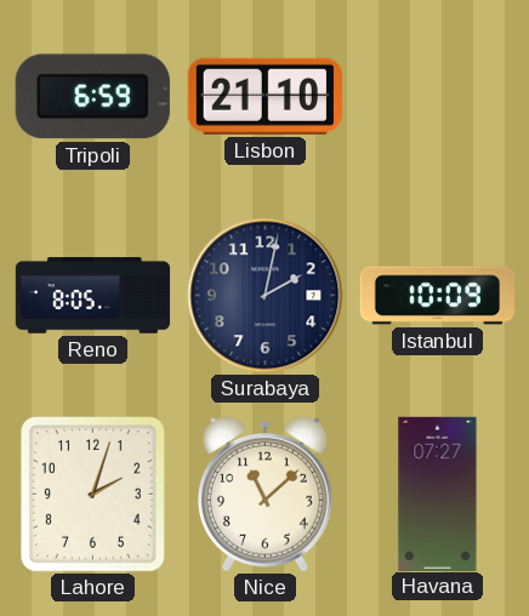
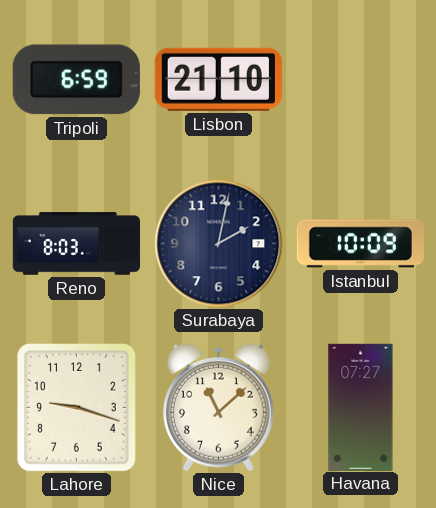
Reno: 8:05 -> 8:03
Lahore: 2:03 -> 9:18
